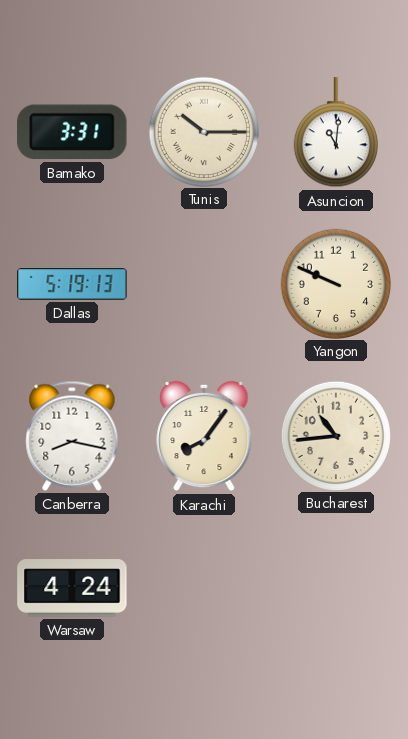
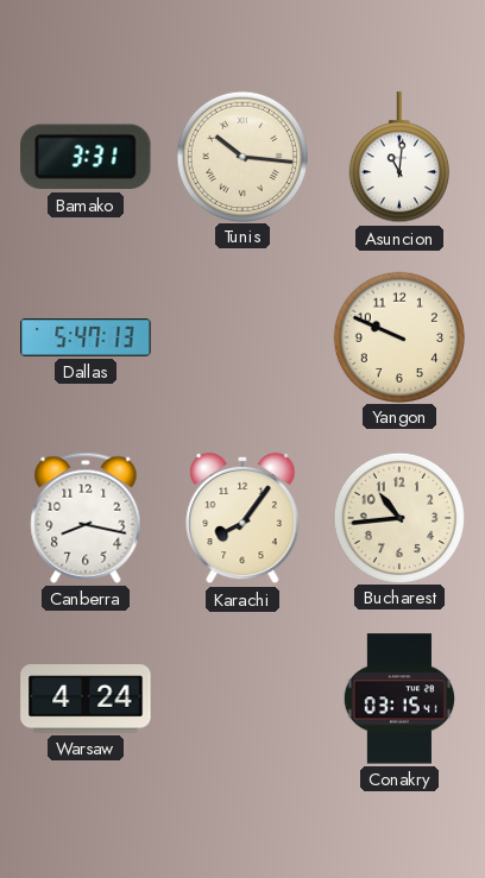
Tunis: 10:15 -> 10:16
Dallas: 5:19 -> 5:47
Conakry: none -> 03:15
